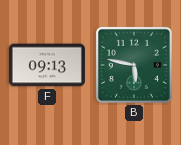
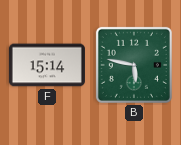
F: 09:13 -> 15:14
